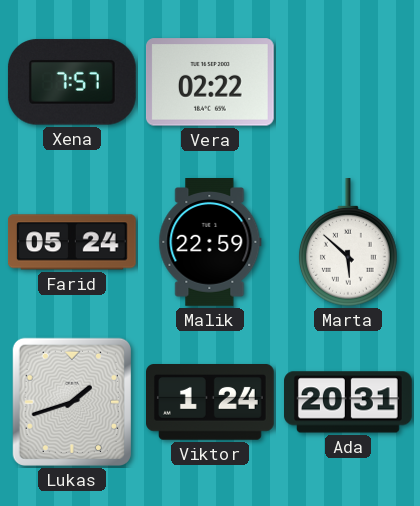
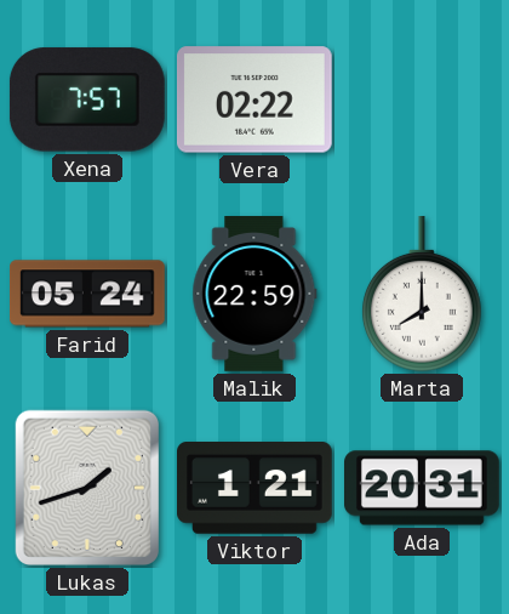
Marta: 5:52 -> 8:00
Viktor: 1:24 -> 1:21
